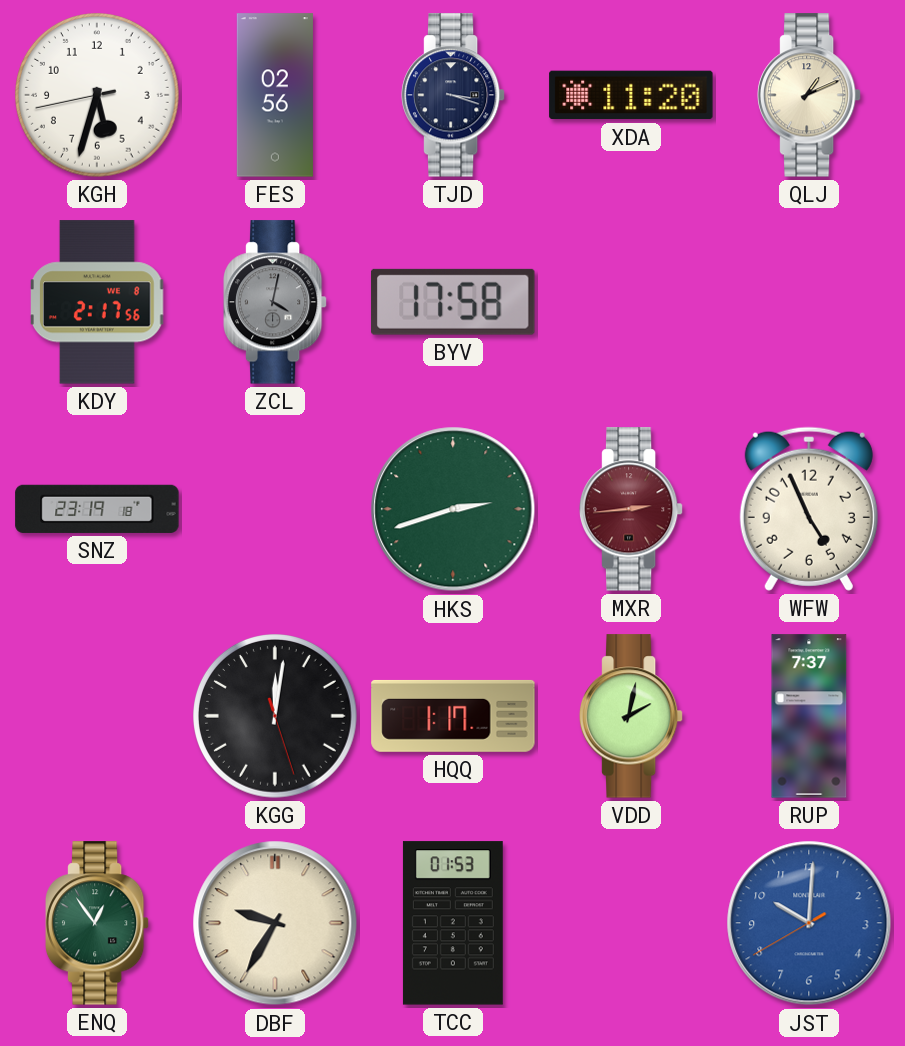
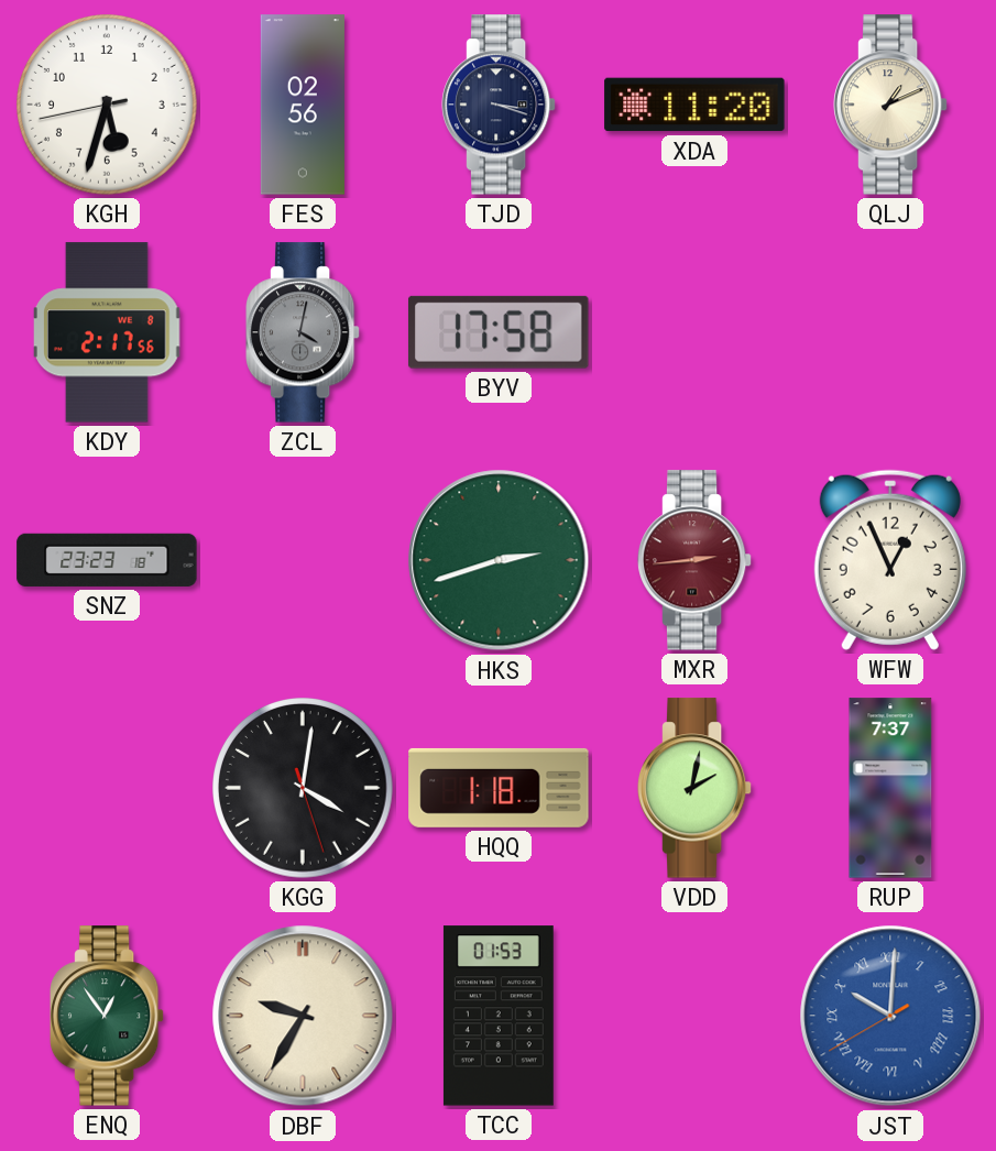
SNZ: 23:19 -> 23:23
WFW: 4:56 -> 12:56
KGG: 12:01 -> 4:01
HQQ: 1:17 -> 1:18
JST numerals: Arabic -> Roman
